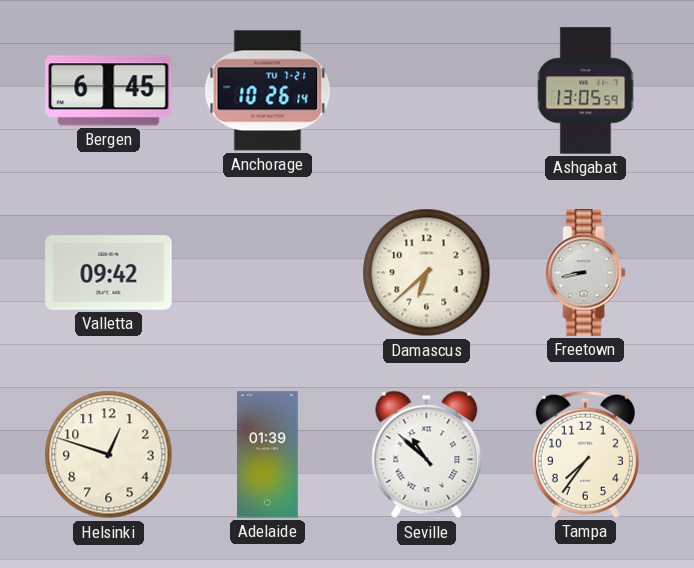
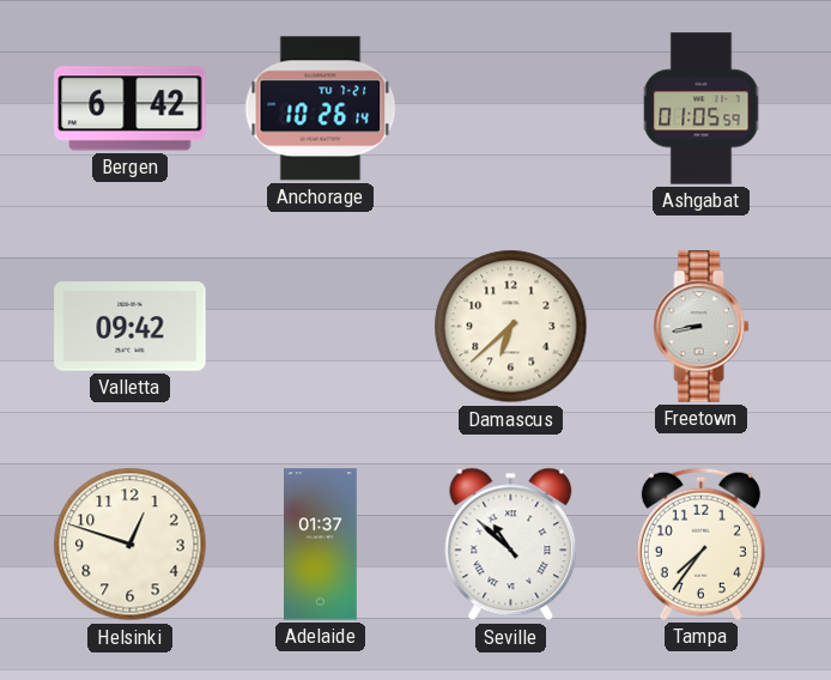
Bergen: 6:45 -> 6:42
Ashgabat: 13:05 -> 01:05
Adelaide: 01:39 -> 01:37
